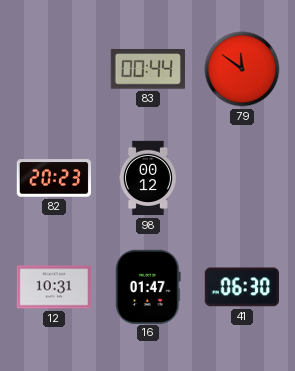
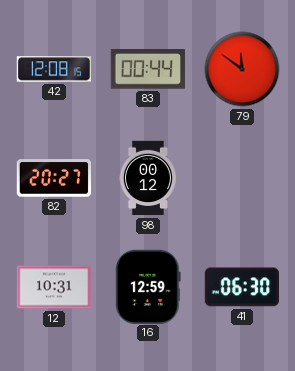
42: none -> 12:08
82: 20:23 -> 20:27
16: 01:47 -> 12:59
